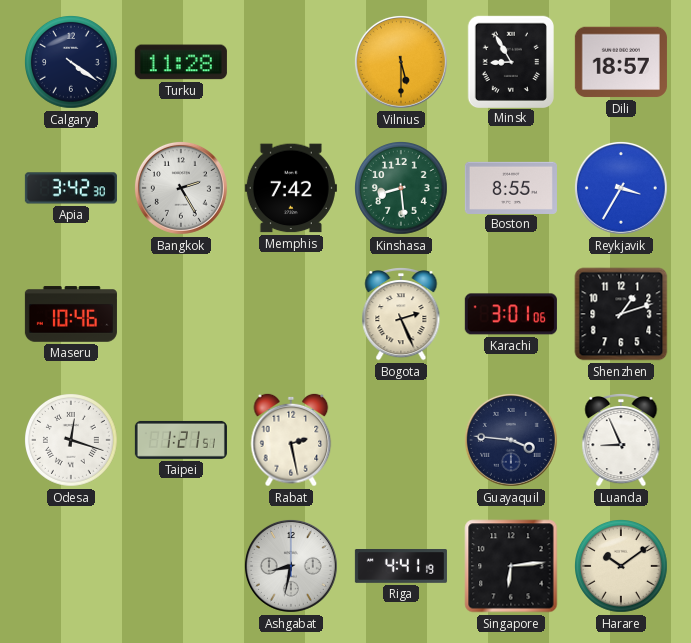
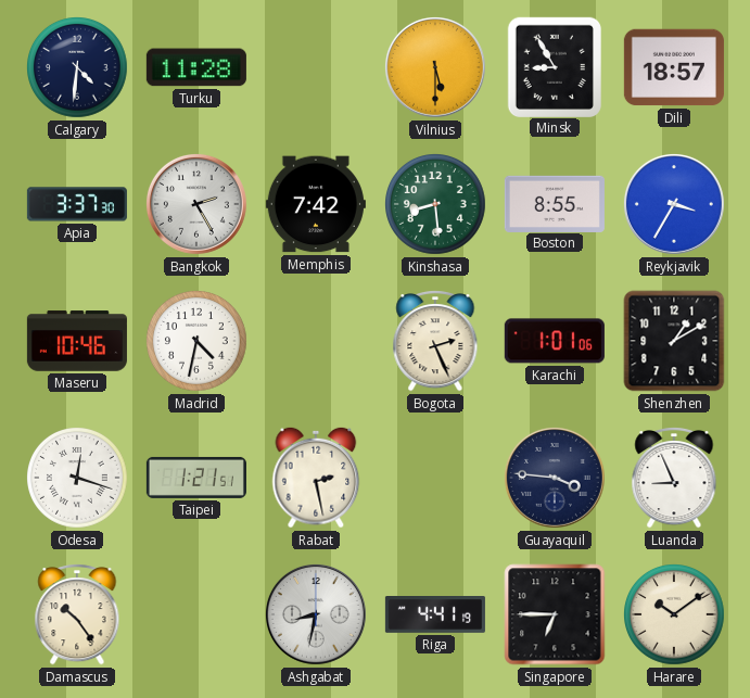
Calgary: 4:21 -> 4:31
Apia: 3:42 -> 3:37
Madrid: none -> 4:32
Karachi: 3:01 -> 1:01
Shenzhen: 1:12 -> 1:10
Damascus: none -> 10:24
Singapore: 6:14 -> 6:45
